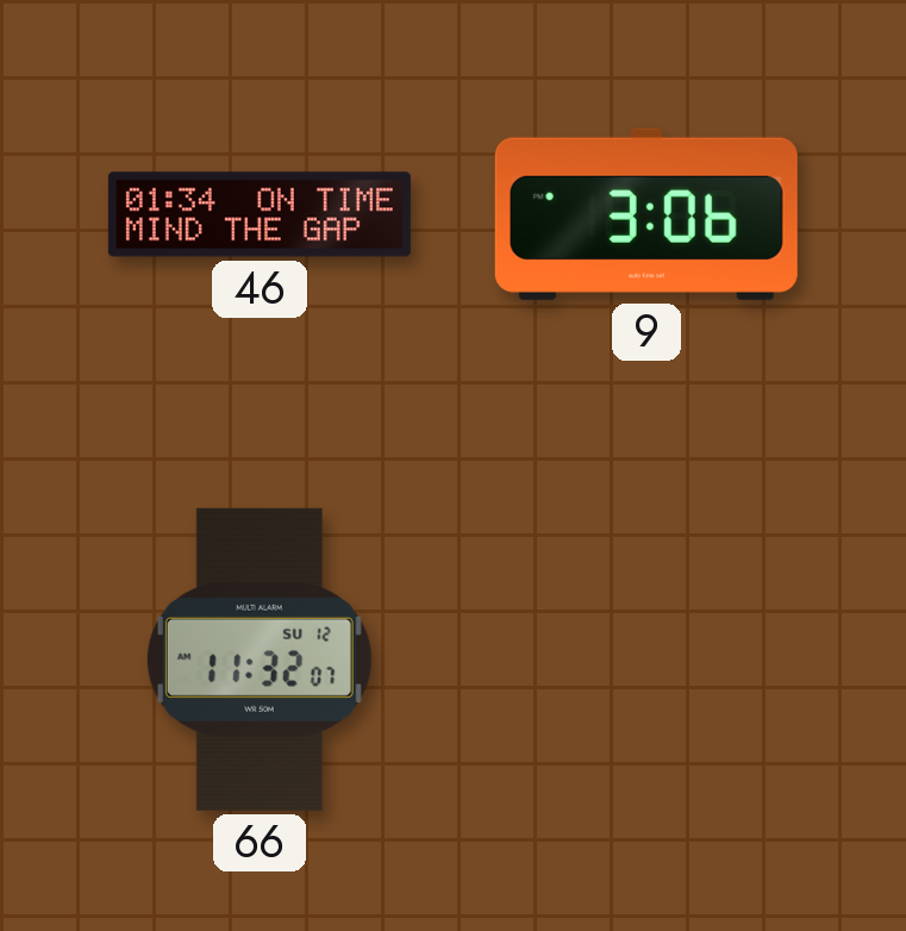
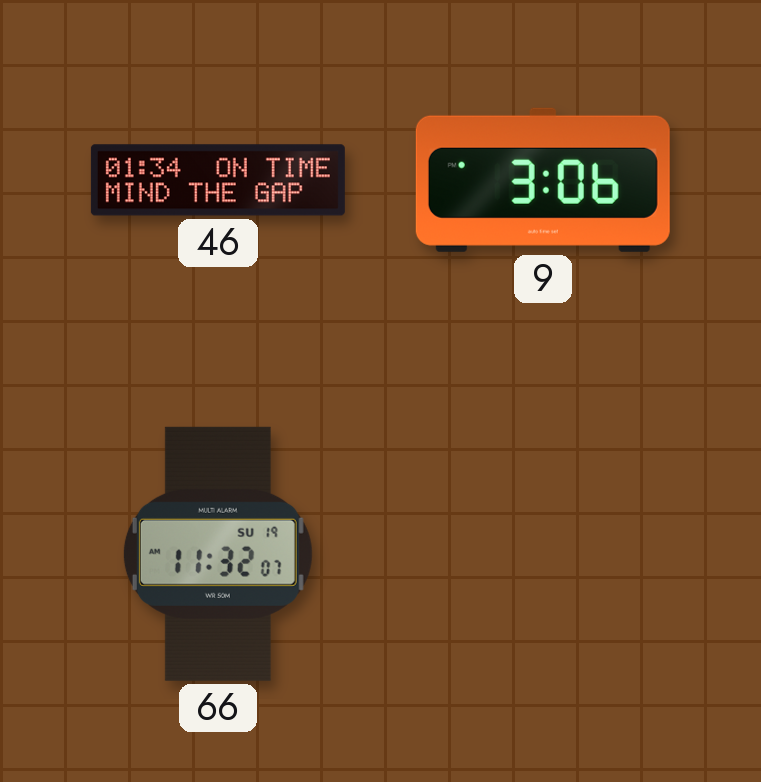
66 date: SU 12 -> SU 19
